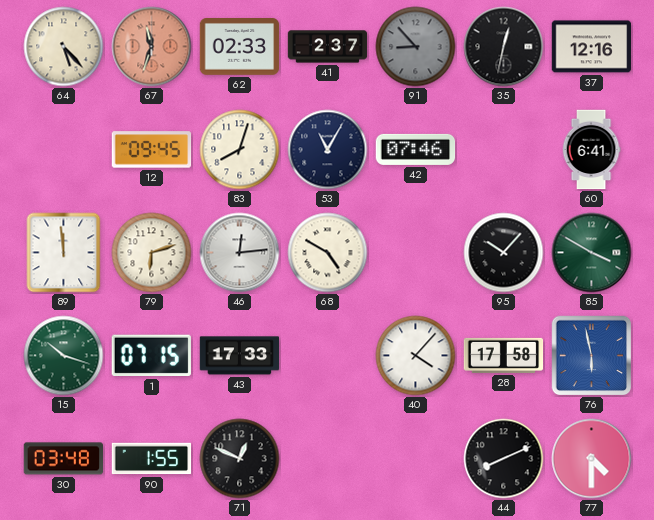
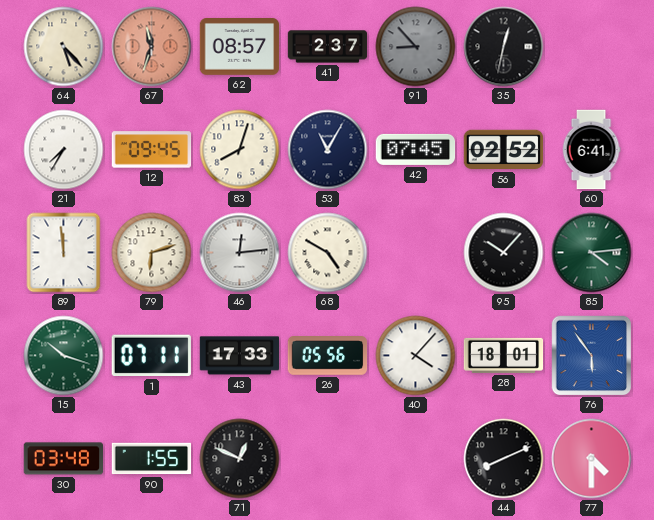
62: 02:33 -> 08:57
37: 12:16 -> none
21: none -> 7:35
42: 07:46 -> 07:45
56: none -> 02:52
85: 3:50 -> 4:14
1: 07:15 -> 07:11
26: none -> 05:56
28: 17:58 -> 18:01
76: 5:58 -> 5:54
